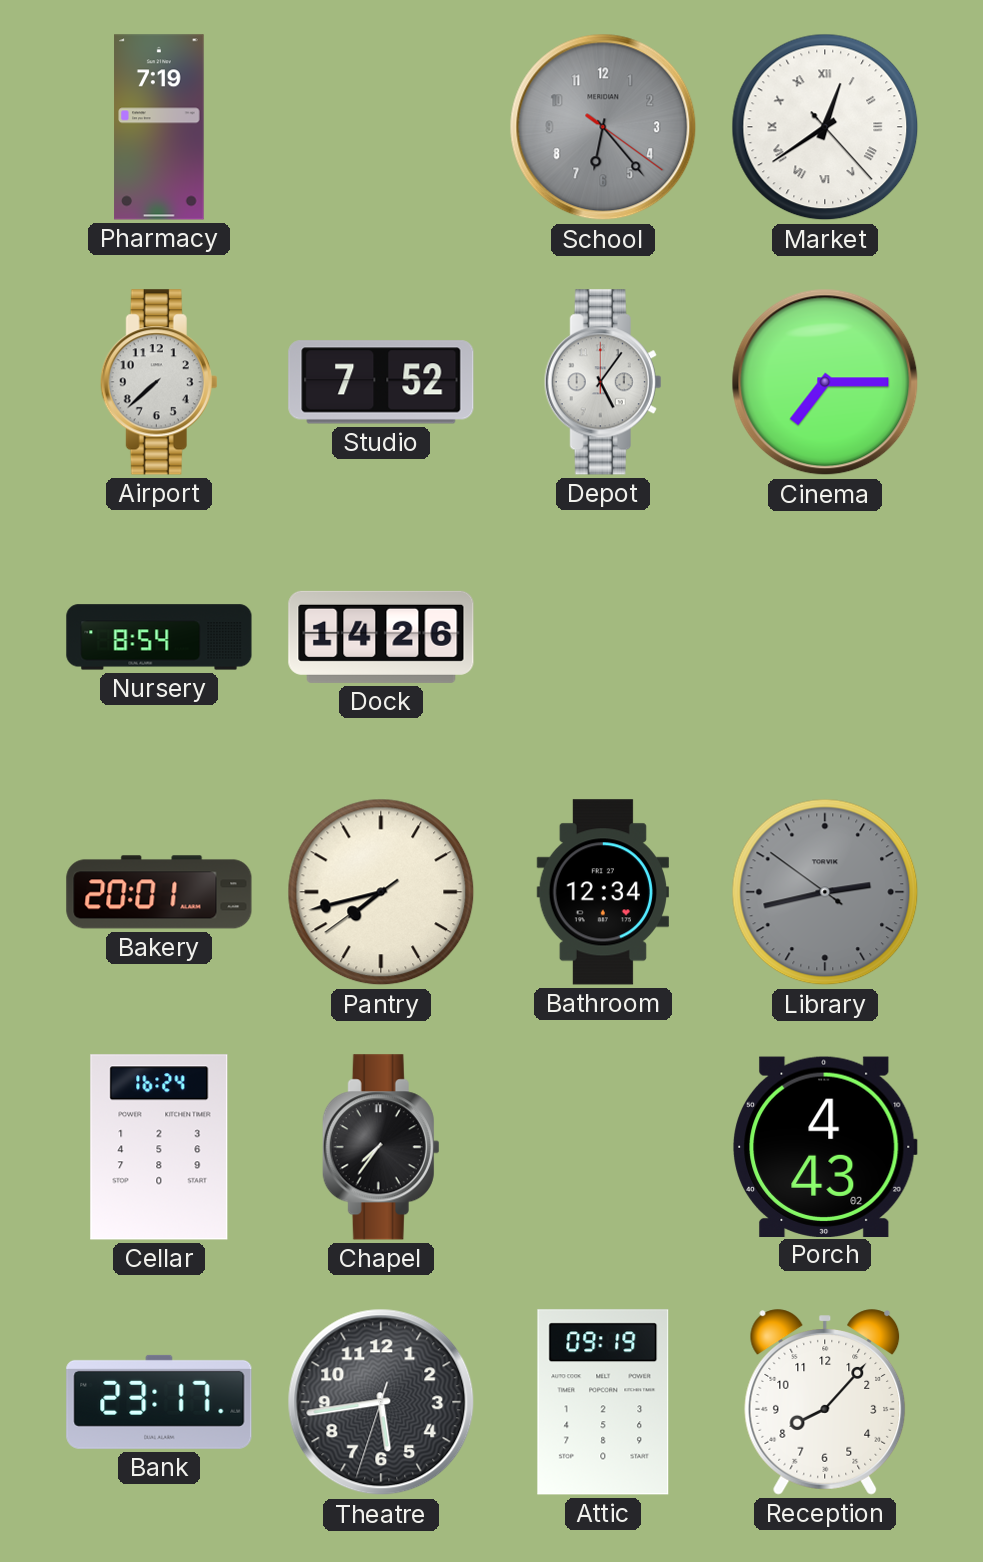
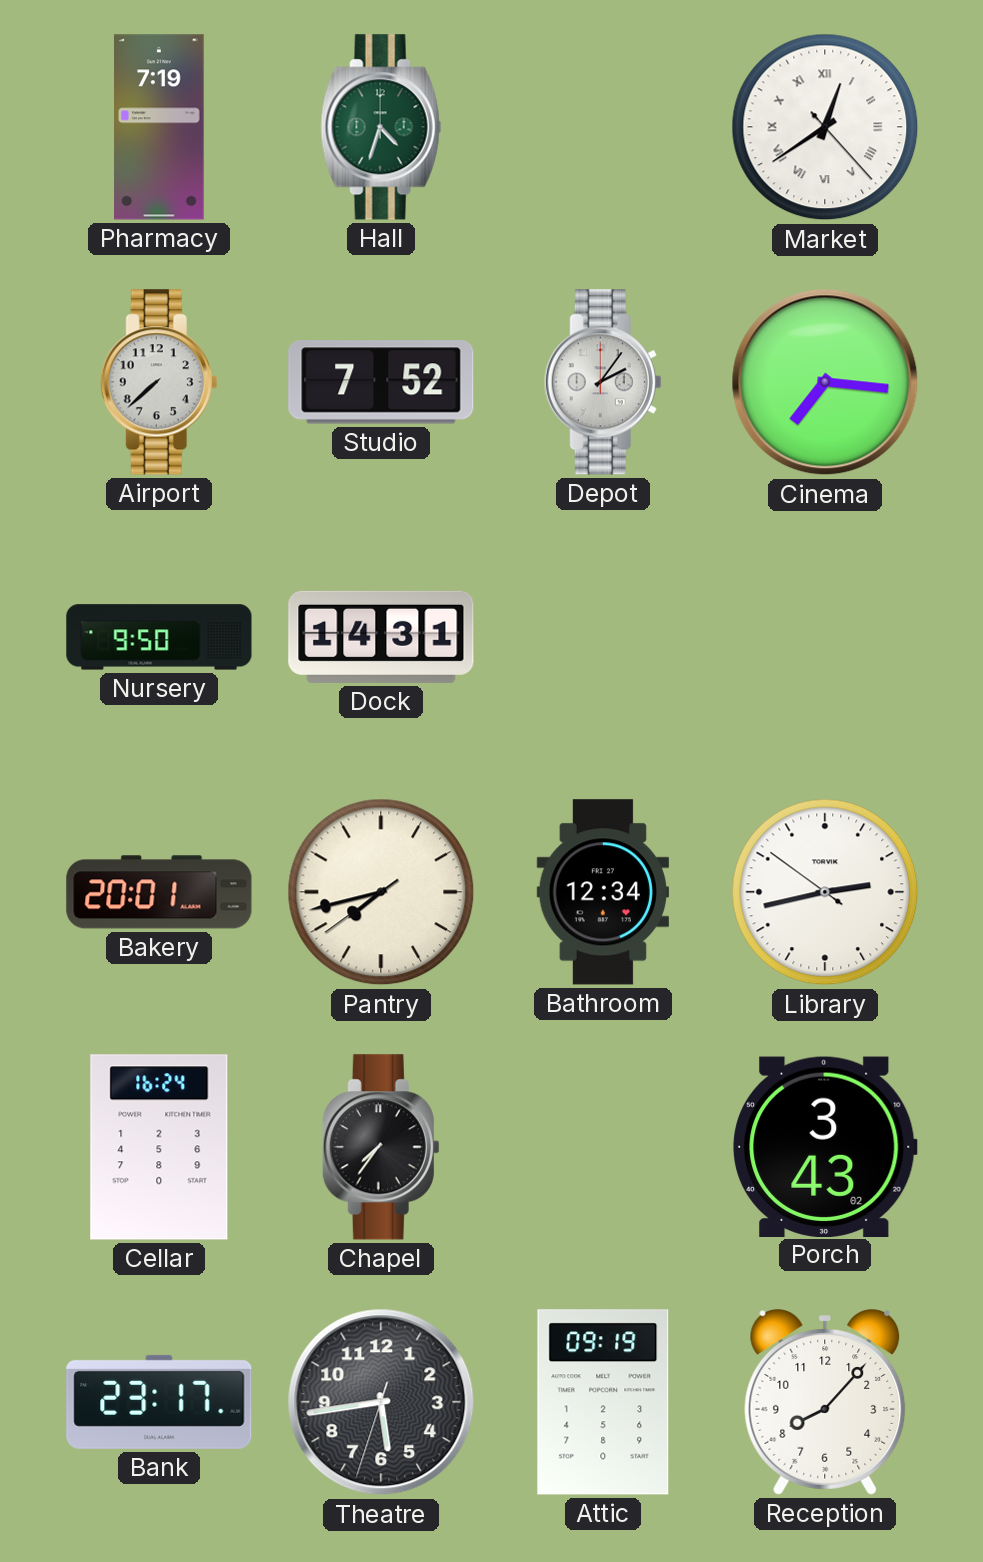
Hall: none -> 4:33
School: 6:23 -> none
Depot: 5:06 -> 2:06
Cinema: 7:15 -> 7:16
Nursery: 8:54 -> 9:50
Dock: 14:26 -> 14:31
Library dial: grey -> white
Porch: 4:43 -> 3:43
